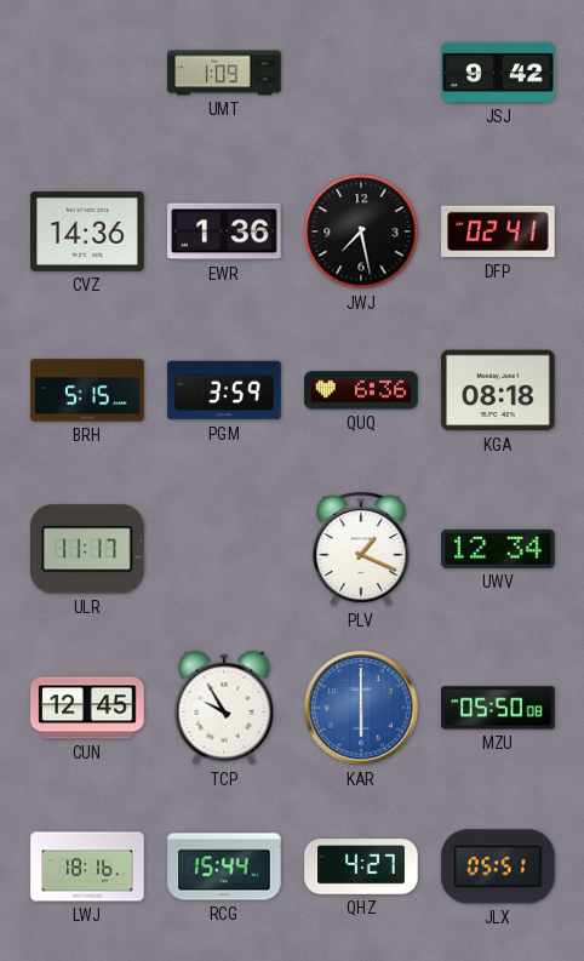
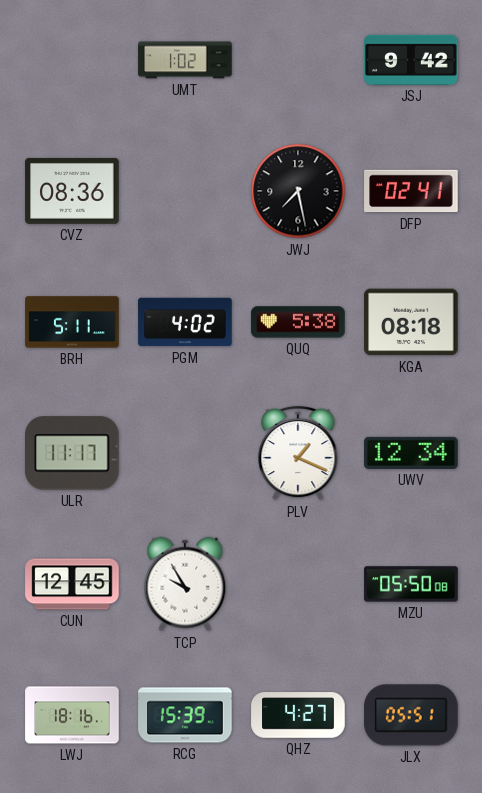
UMT: 1:09 -> 1:02
CVZ: 14:36 -> 08:36
EWR: 1:36 -> none
BRH: 5:15 -> 5:11
PGM: 3:59 -> 4:02
QUQ: 6:36 -> 5:38
KAR: 6:00 -> none
RCG: 15:44 -> 15:39
